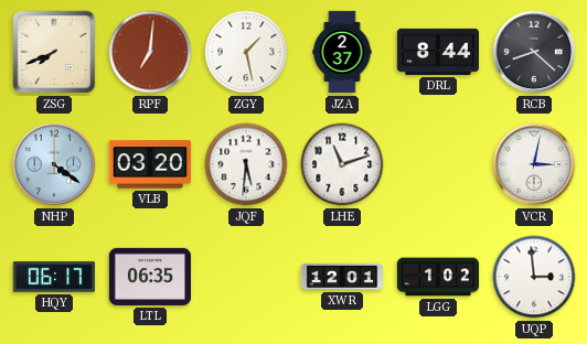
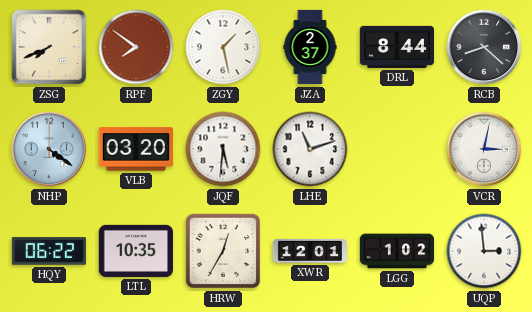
RPF: 7:01 -> 7:51
HQY: 06:17 -> 06:22
LTL: 06:35 -> 10:35
HRW: none -> 12:35
